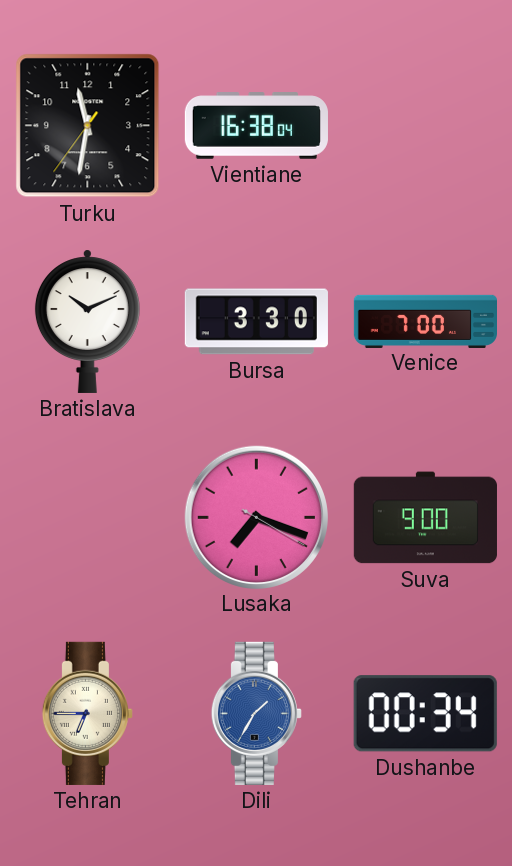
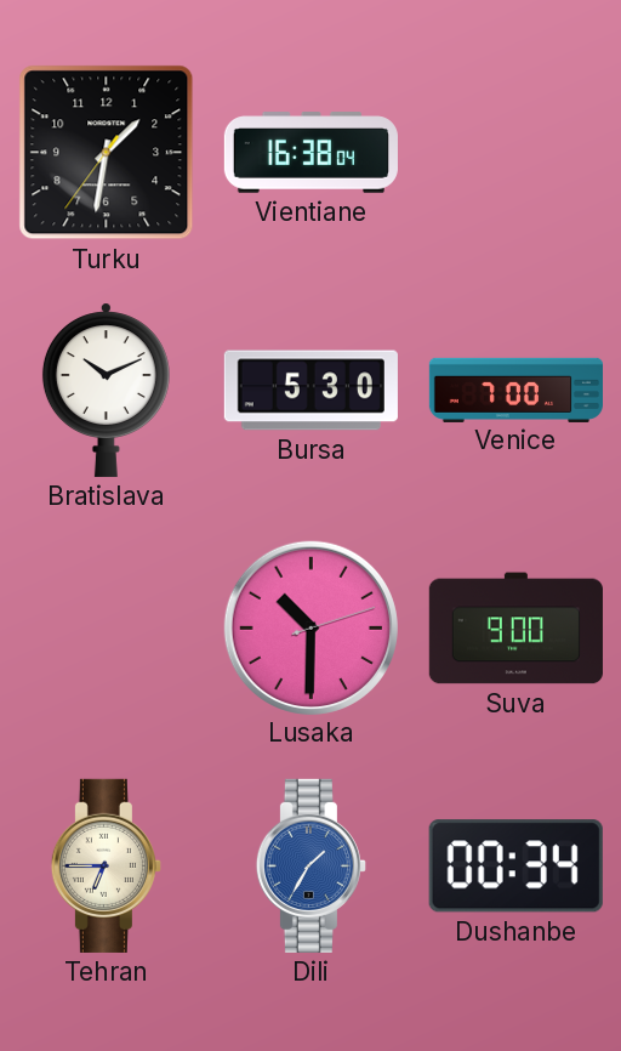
Turku: 11:31 -> 1:31
Bursa: 3:30 -> 5:30
Lusaka: 7:18 -> 10:30
